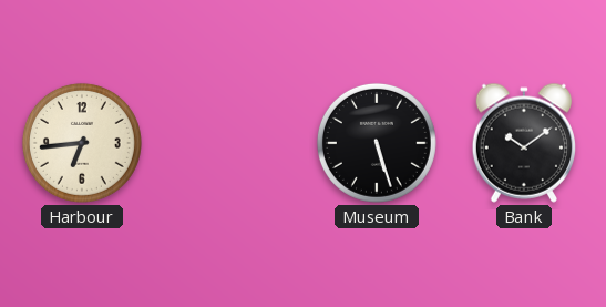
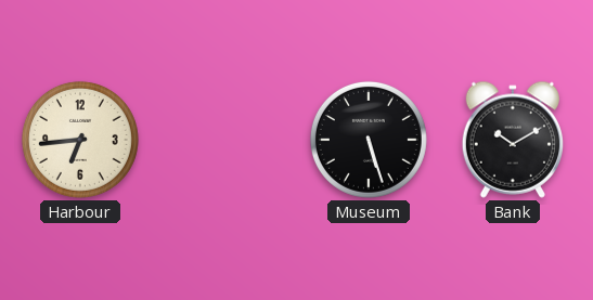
Bank: 10:09 -> 10:10
